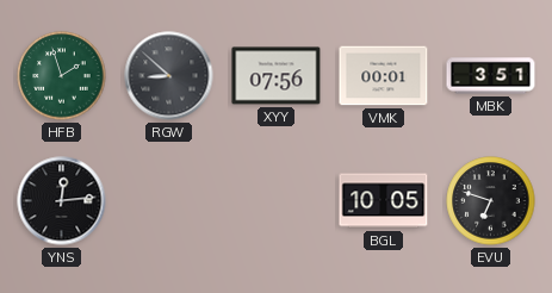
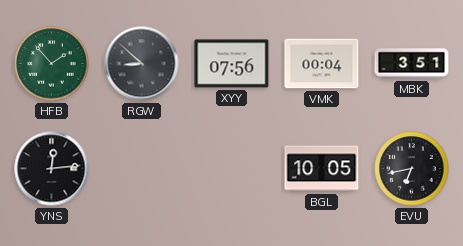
HFB: 1:57 -> 1:53
VMK: 00:01 -> 00:04
EVU: 6:48 -> 6:43
